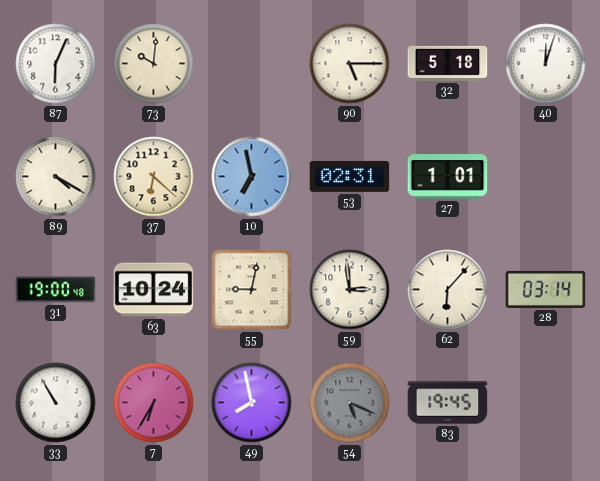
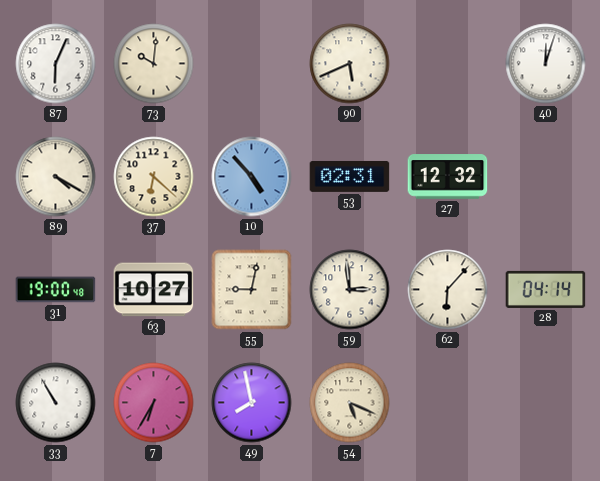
90: 5:15 -> 5:41
32: 5:18 -> none
10: 6:58 -> 4:53
27: 1:01 -> 12:32
63: 10:24 -> 10:27
28: 03:14 -> 04:14
54 dial: grey -> cream
83: 19:45 -> none
